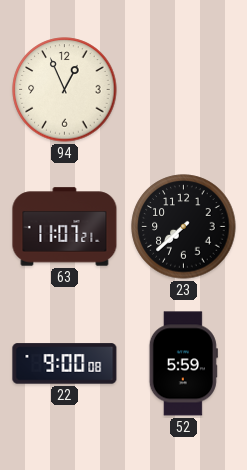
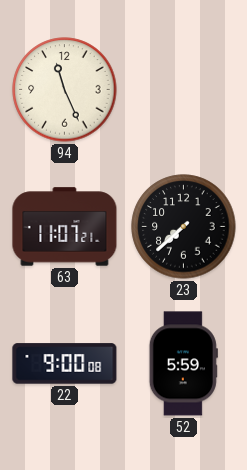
94: 12:56 -> 11:26
